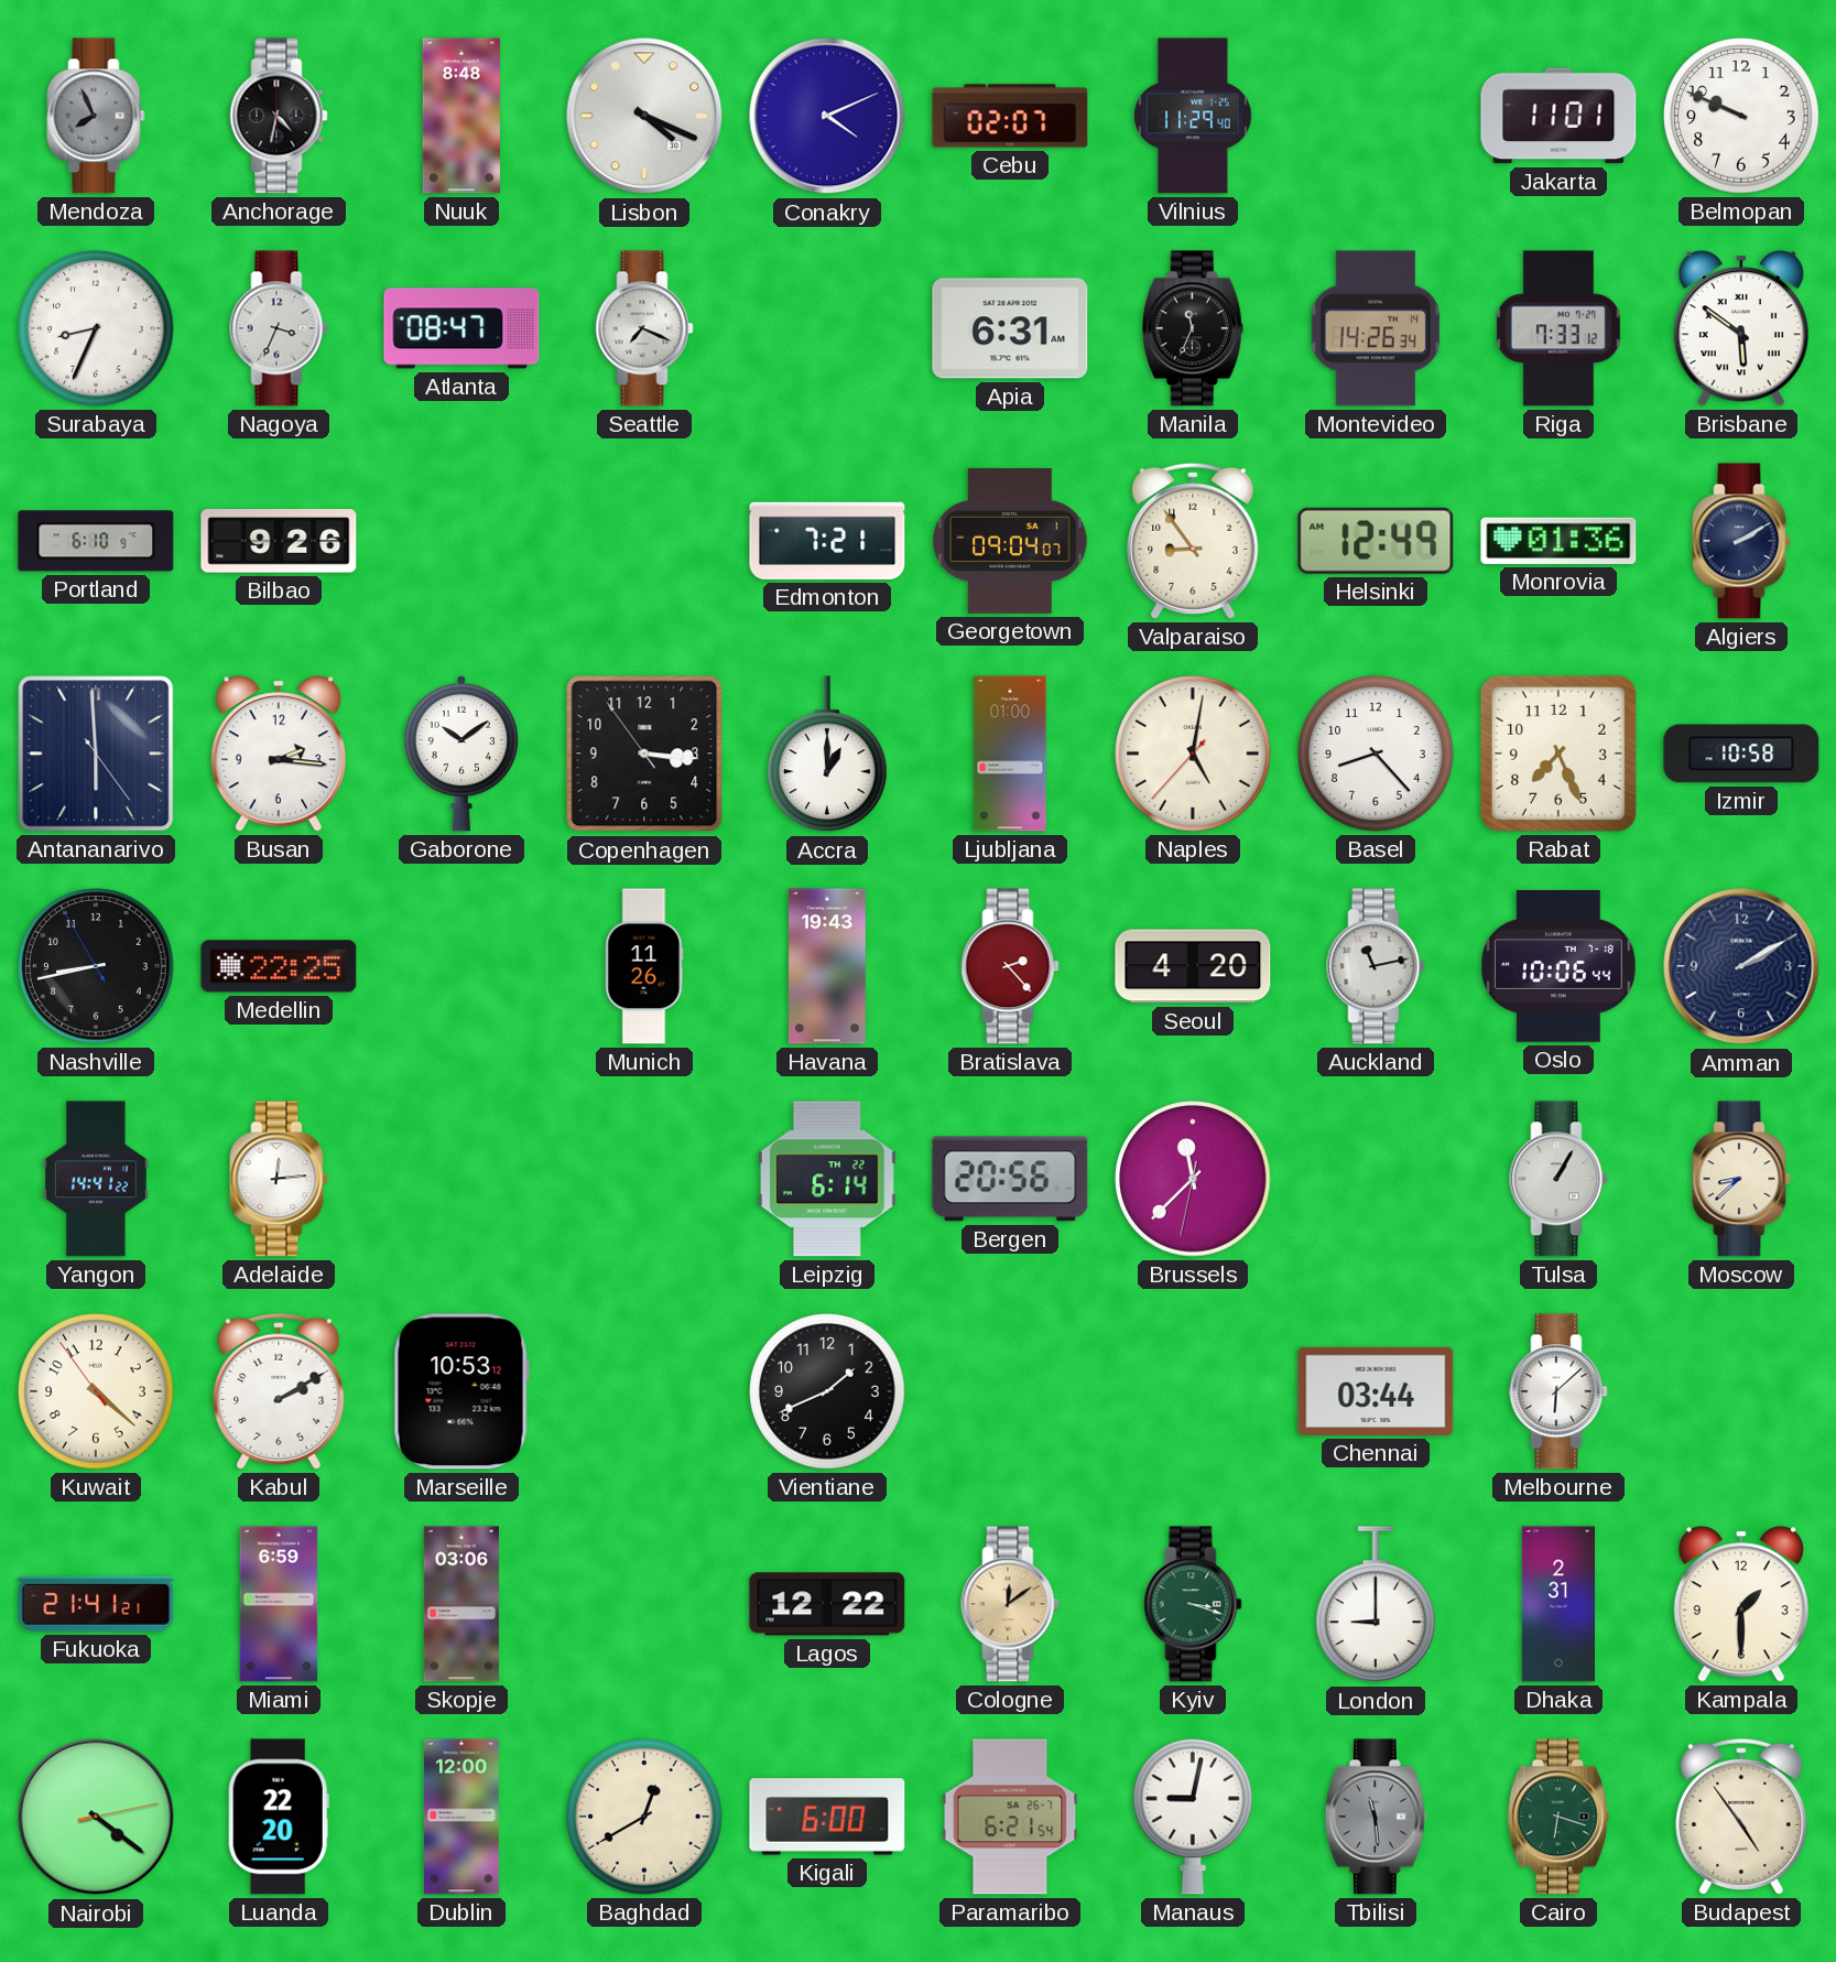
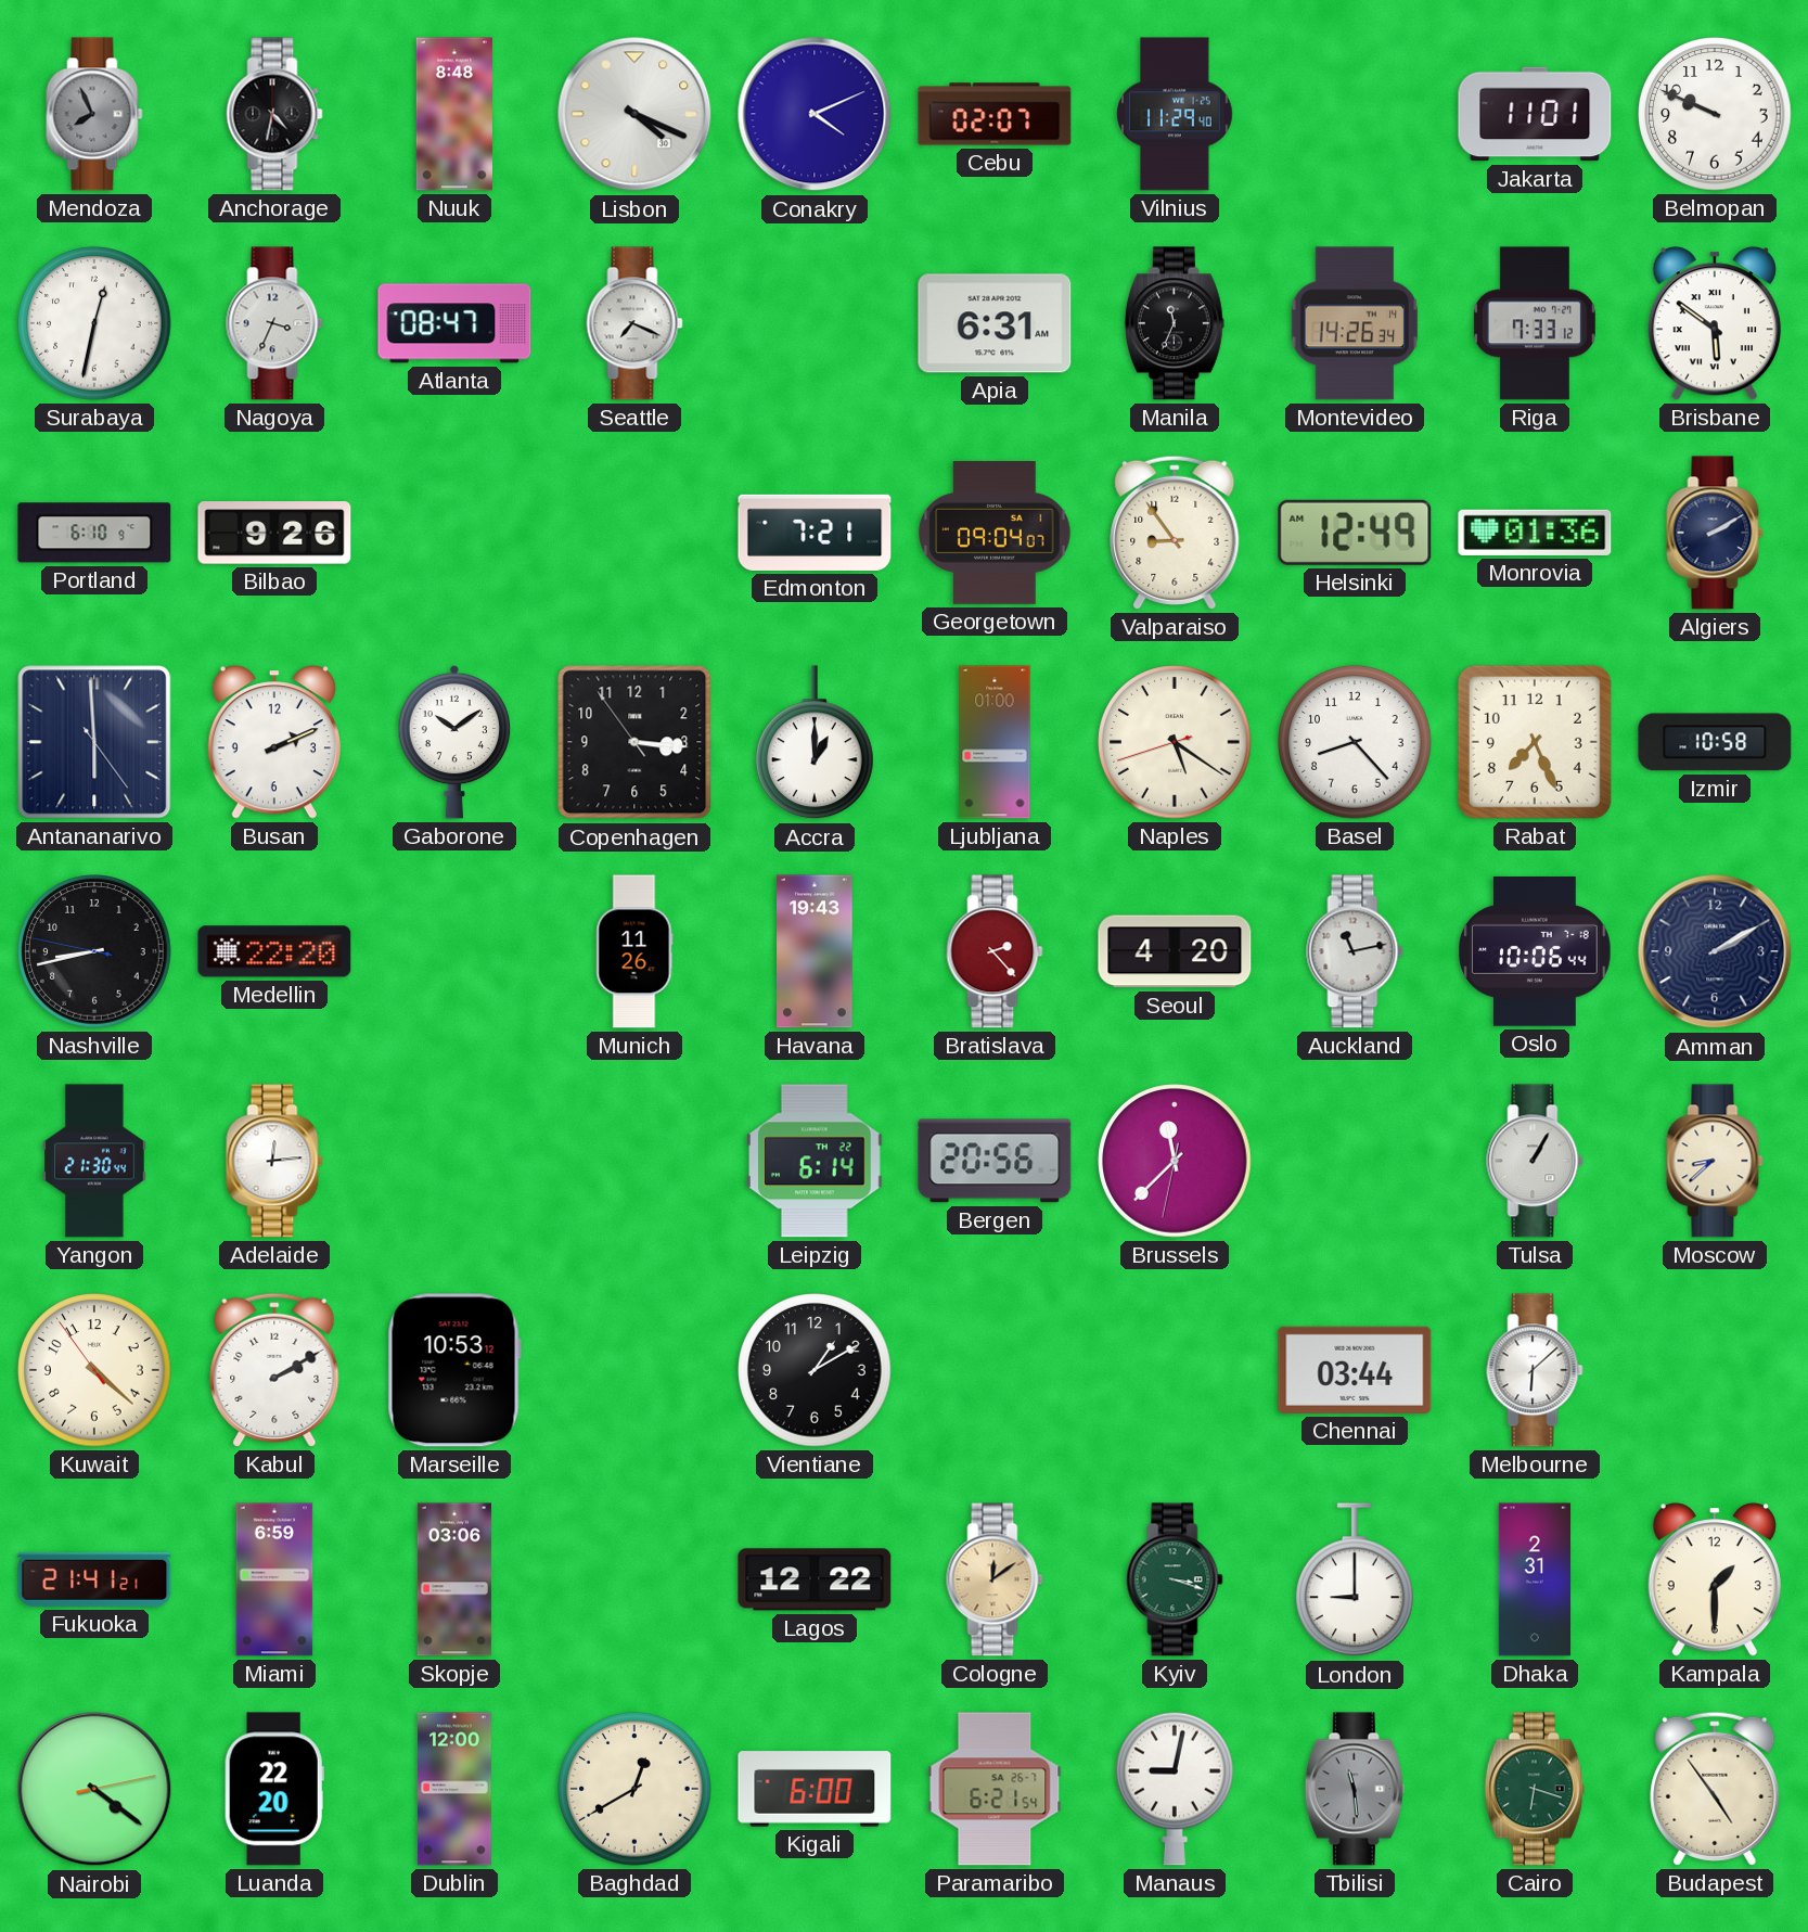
Surabaya: 8:34 -> 12:32
Busan: 2:16 -> 2:11
Naples: 5:01 -> 5:20
Nashville: 8:42:55 -> 8:42:47
Medellin: 22:25 -> 22:20
Yangon: 14:41 -> 21:30
Vientiane: 1:41 -> 1:10
